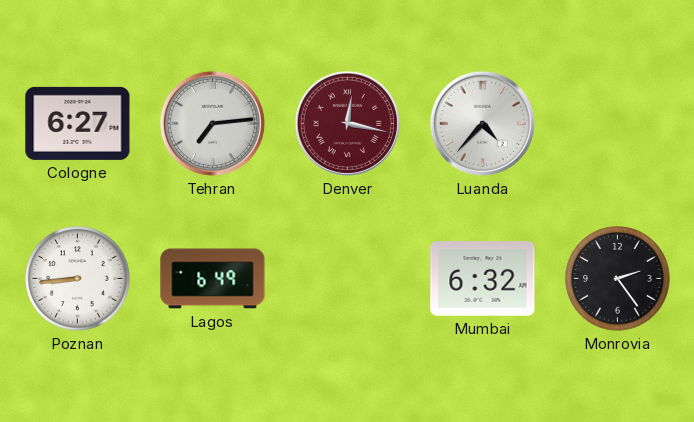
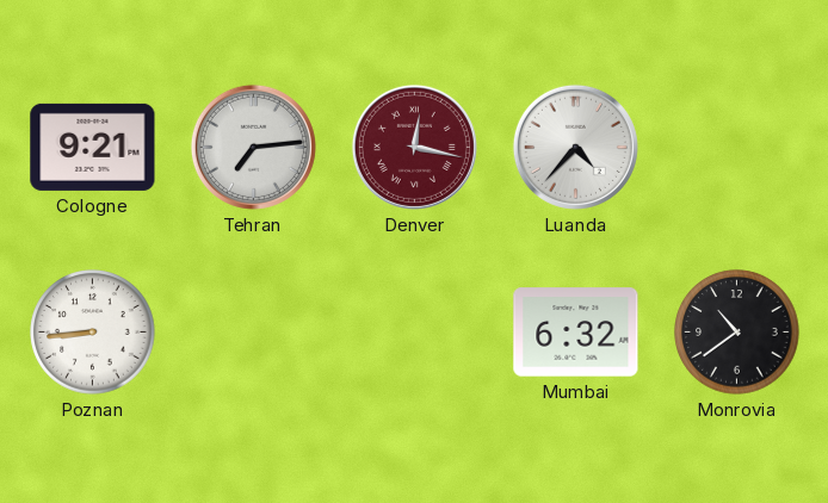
Cologne: 6:27 -> 9:21
Lagos: 6:49 -> none
Monrovia: 2:24 -> 10:39
